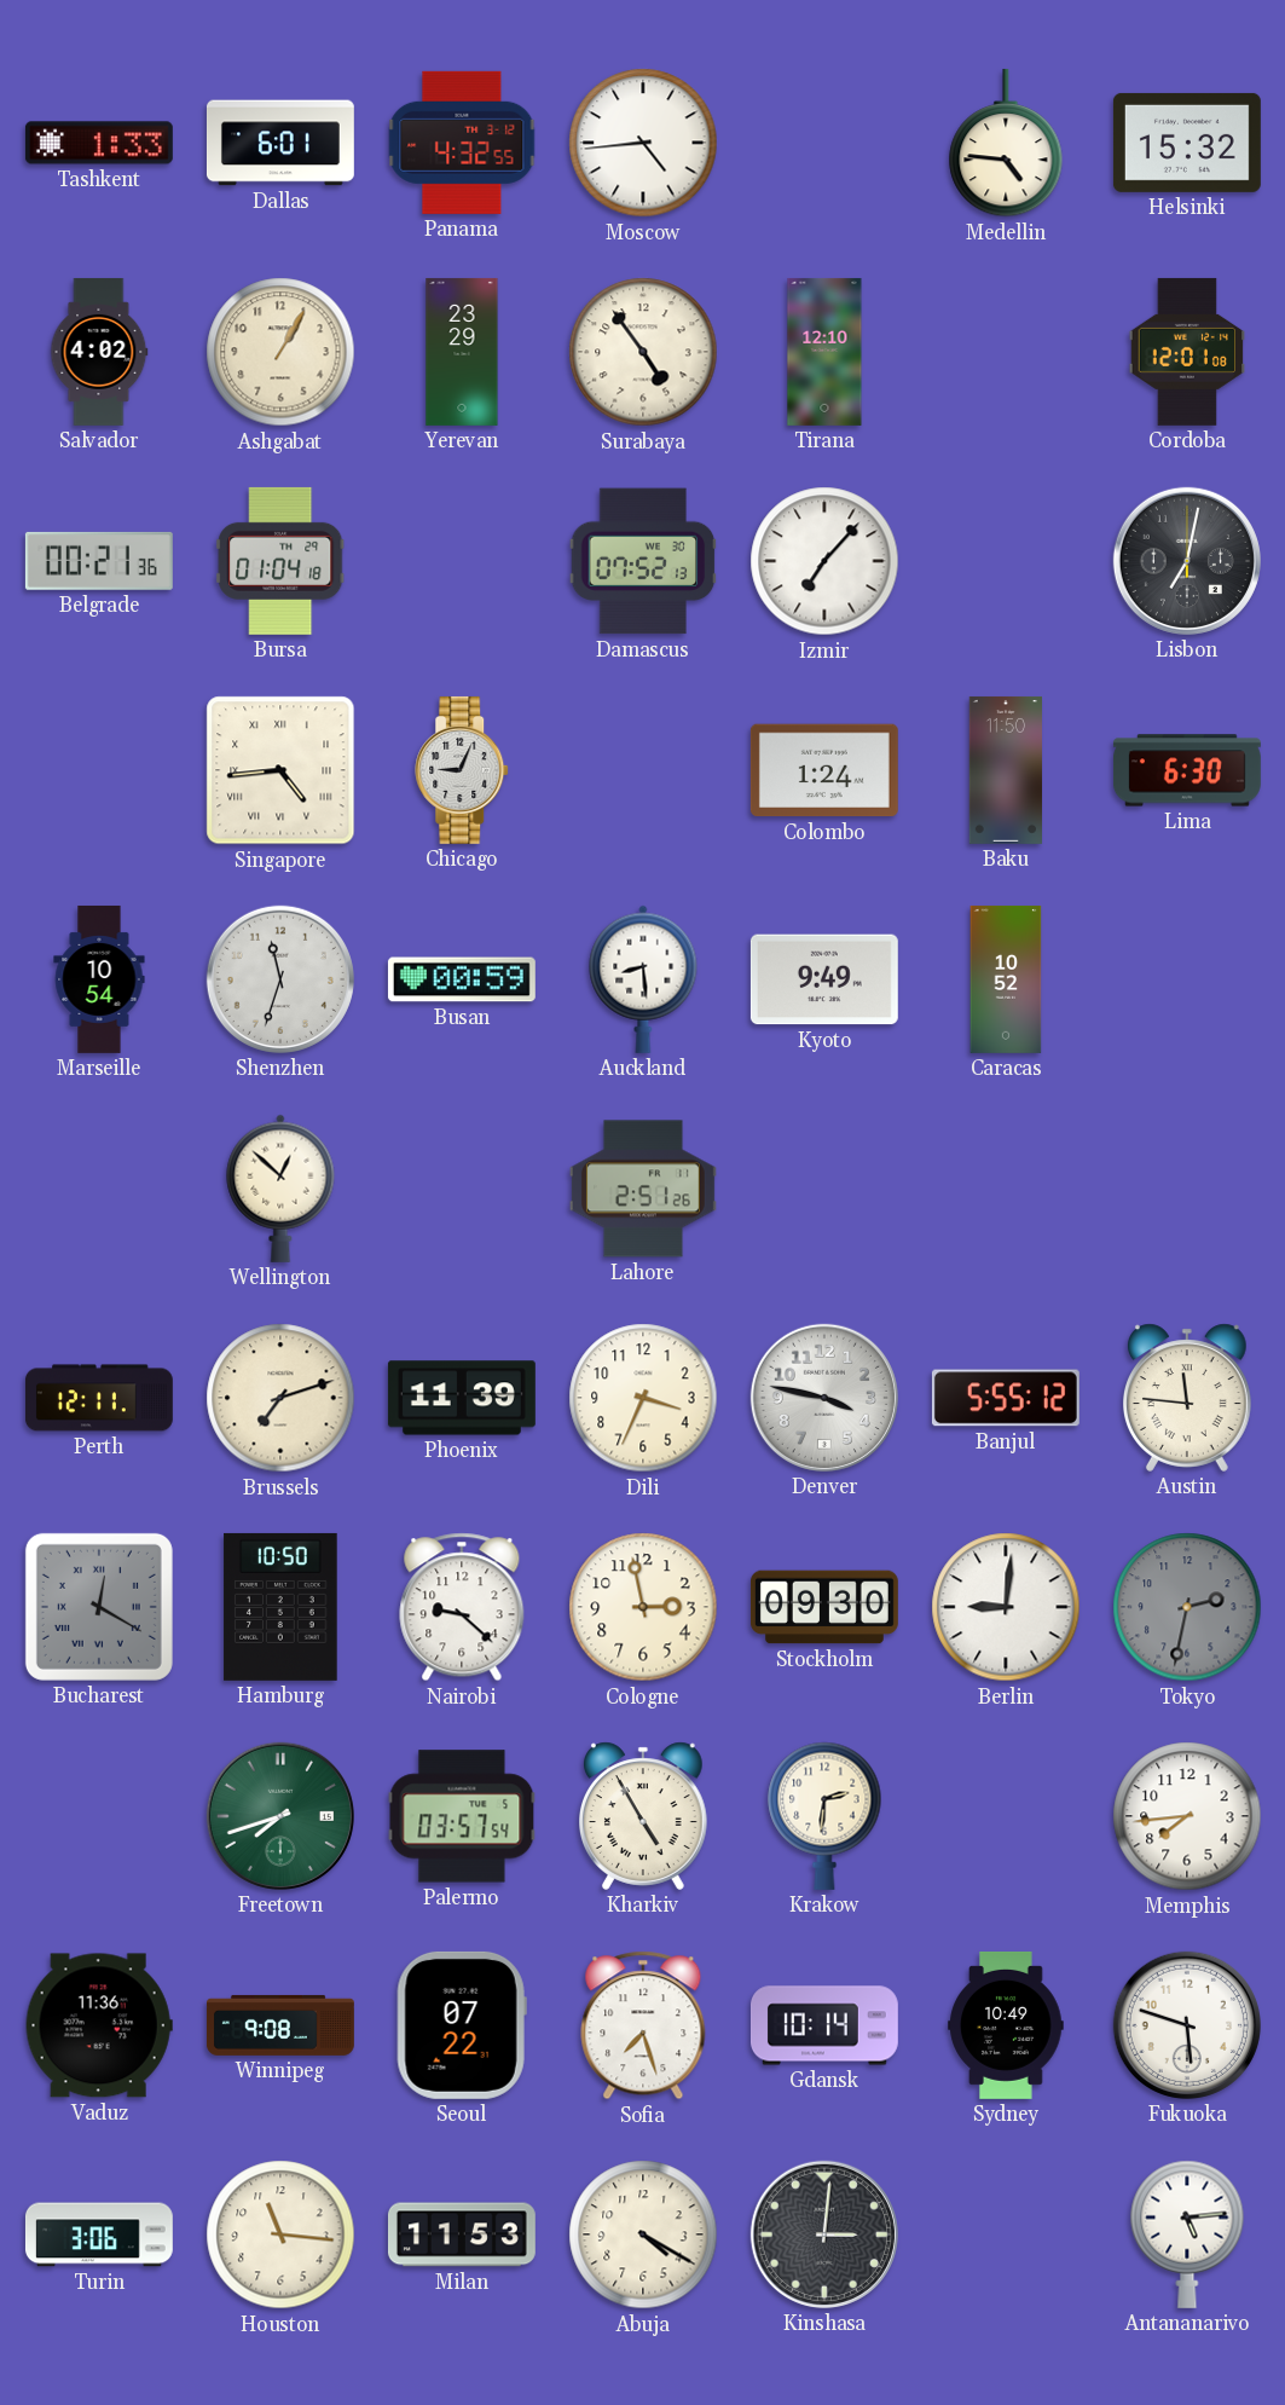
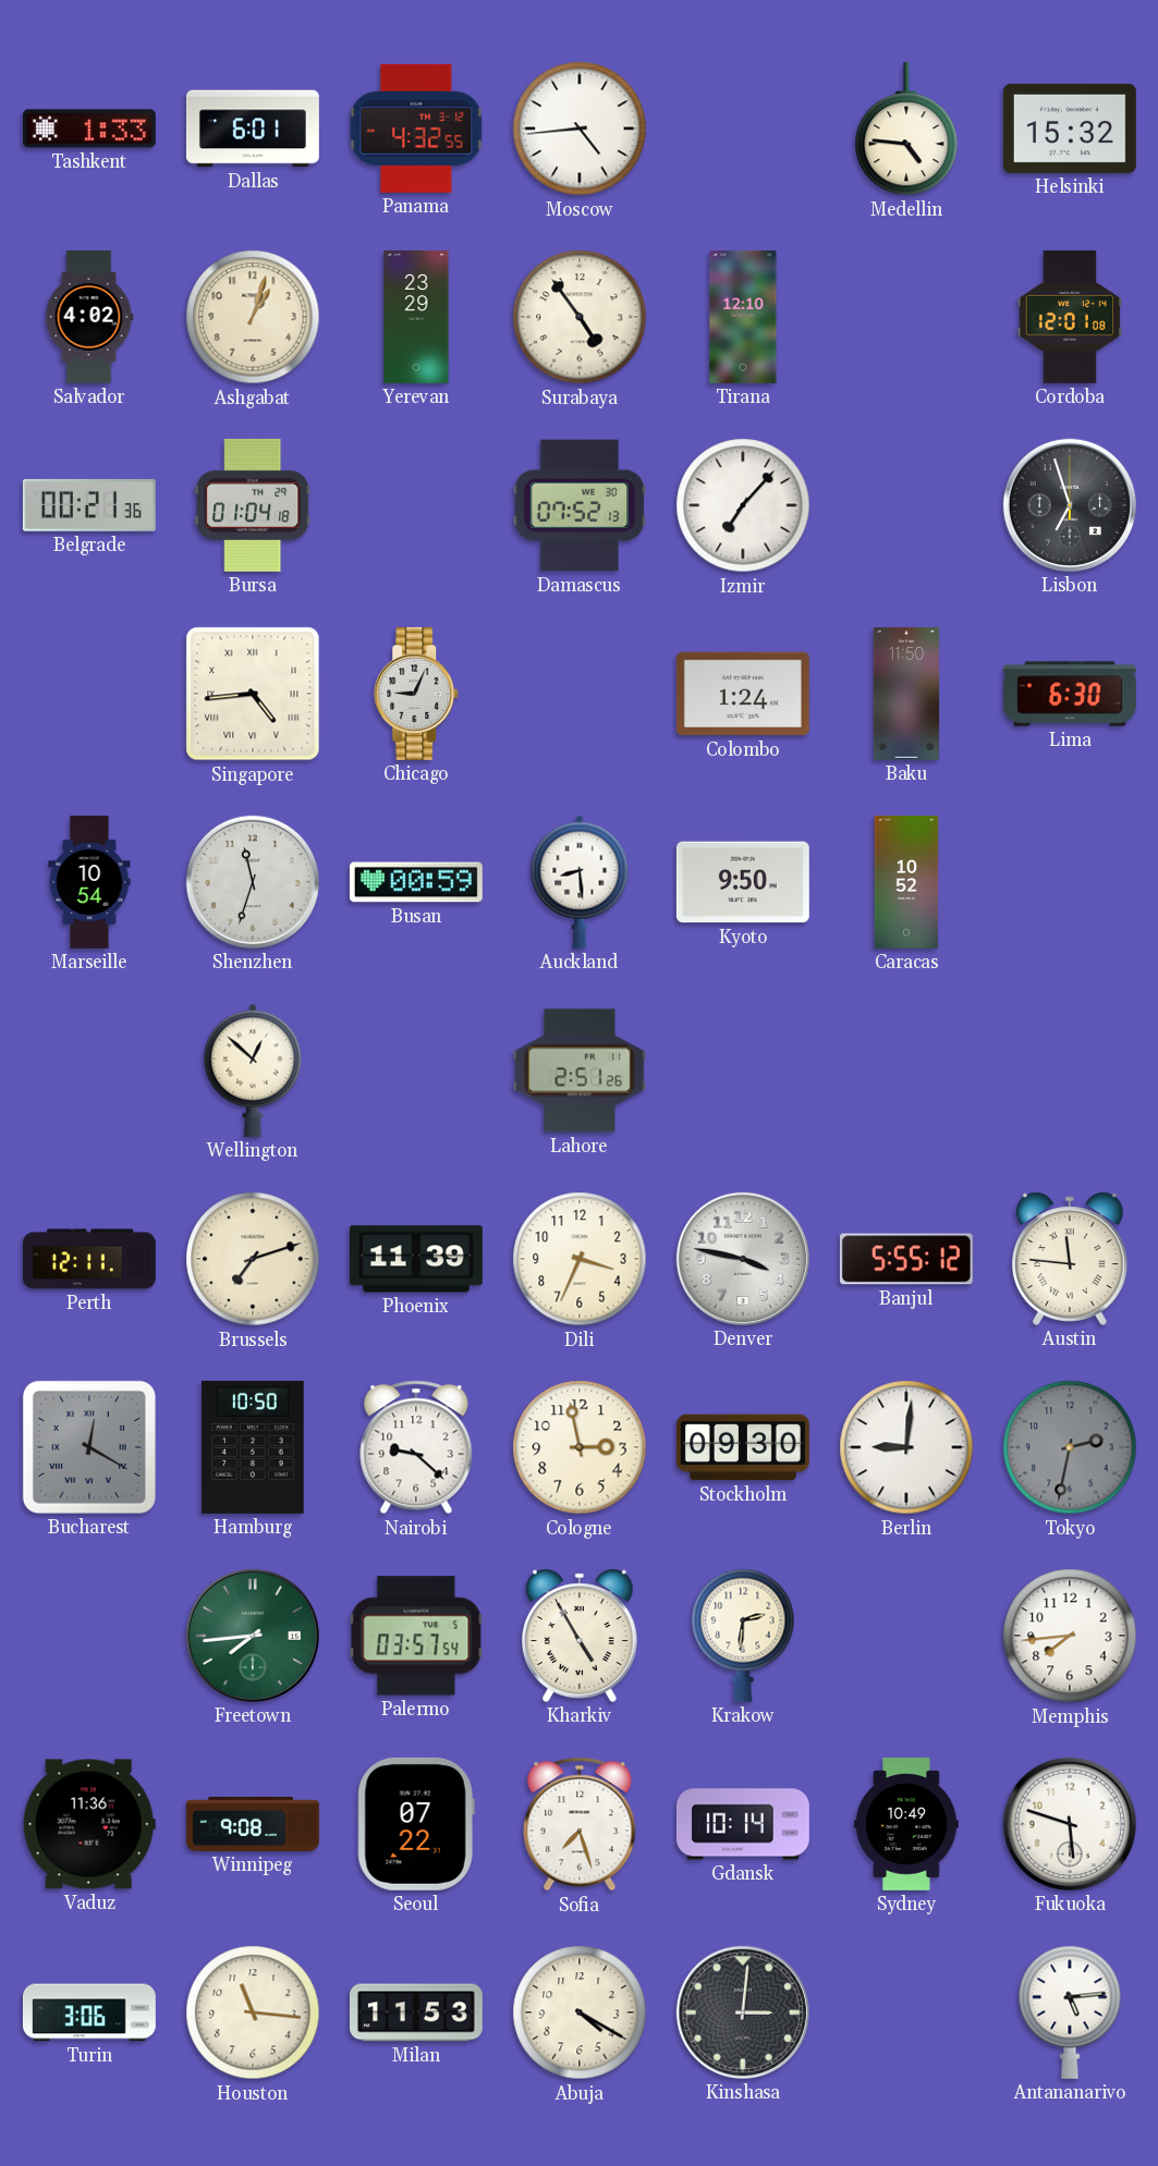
Ashgabat: 1:05 -> 1:03
Lisbon: 7:02 -> 6:57
Kyoto: 9:49 -> 9:50
Freetown: 7:42 -> 7:44
